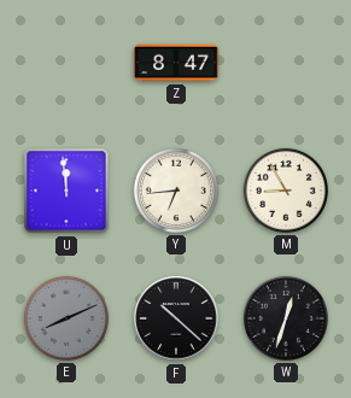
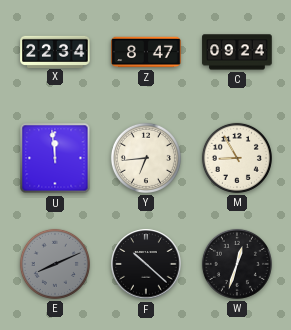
X: none -> 22:34
C: none -> 09:24
